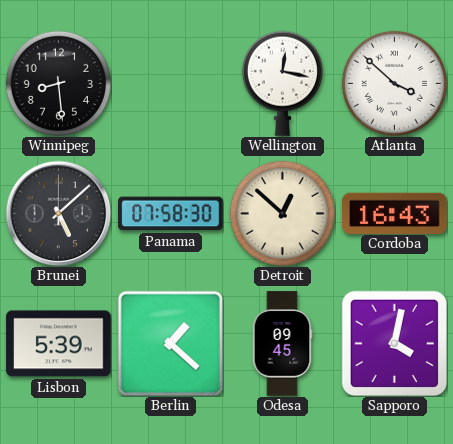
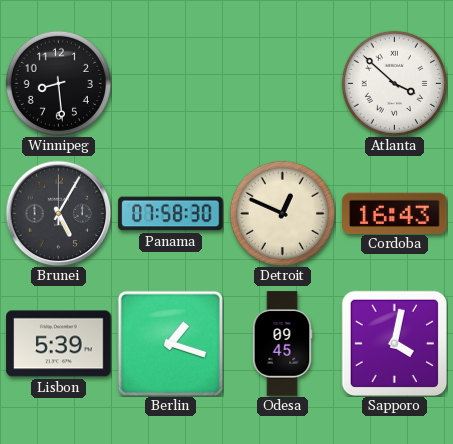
Wellington: 12:17 -> none
Brunei: 5:08 -> 5:05
Detroit: 12:52 -> 12:49
Berlin: 1:22 -> 1:18
